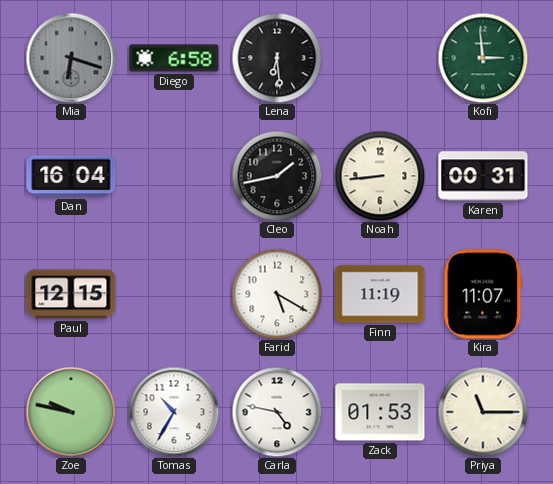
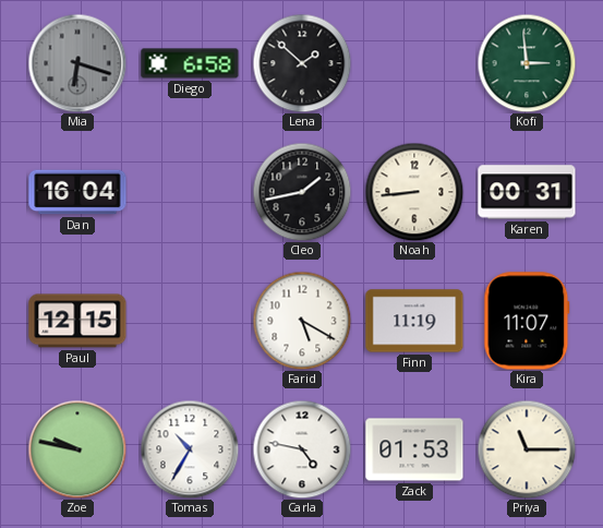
Lena: 6:29 -> 1:52
